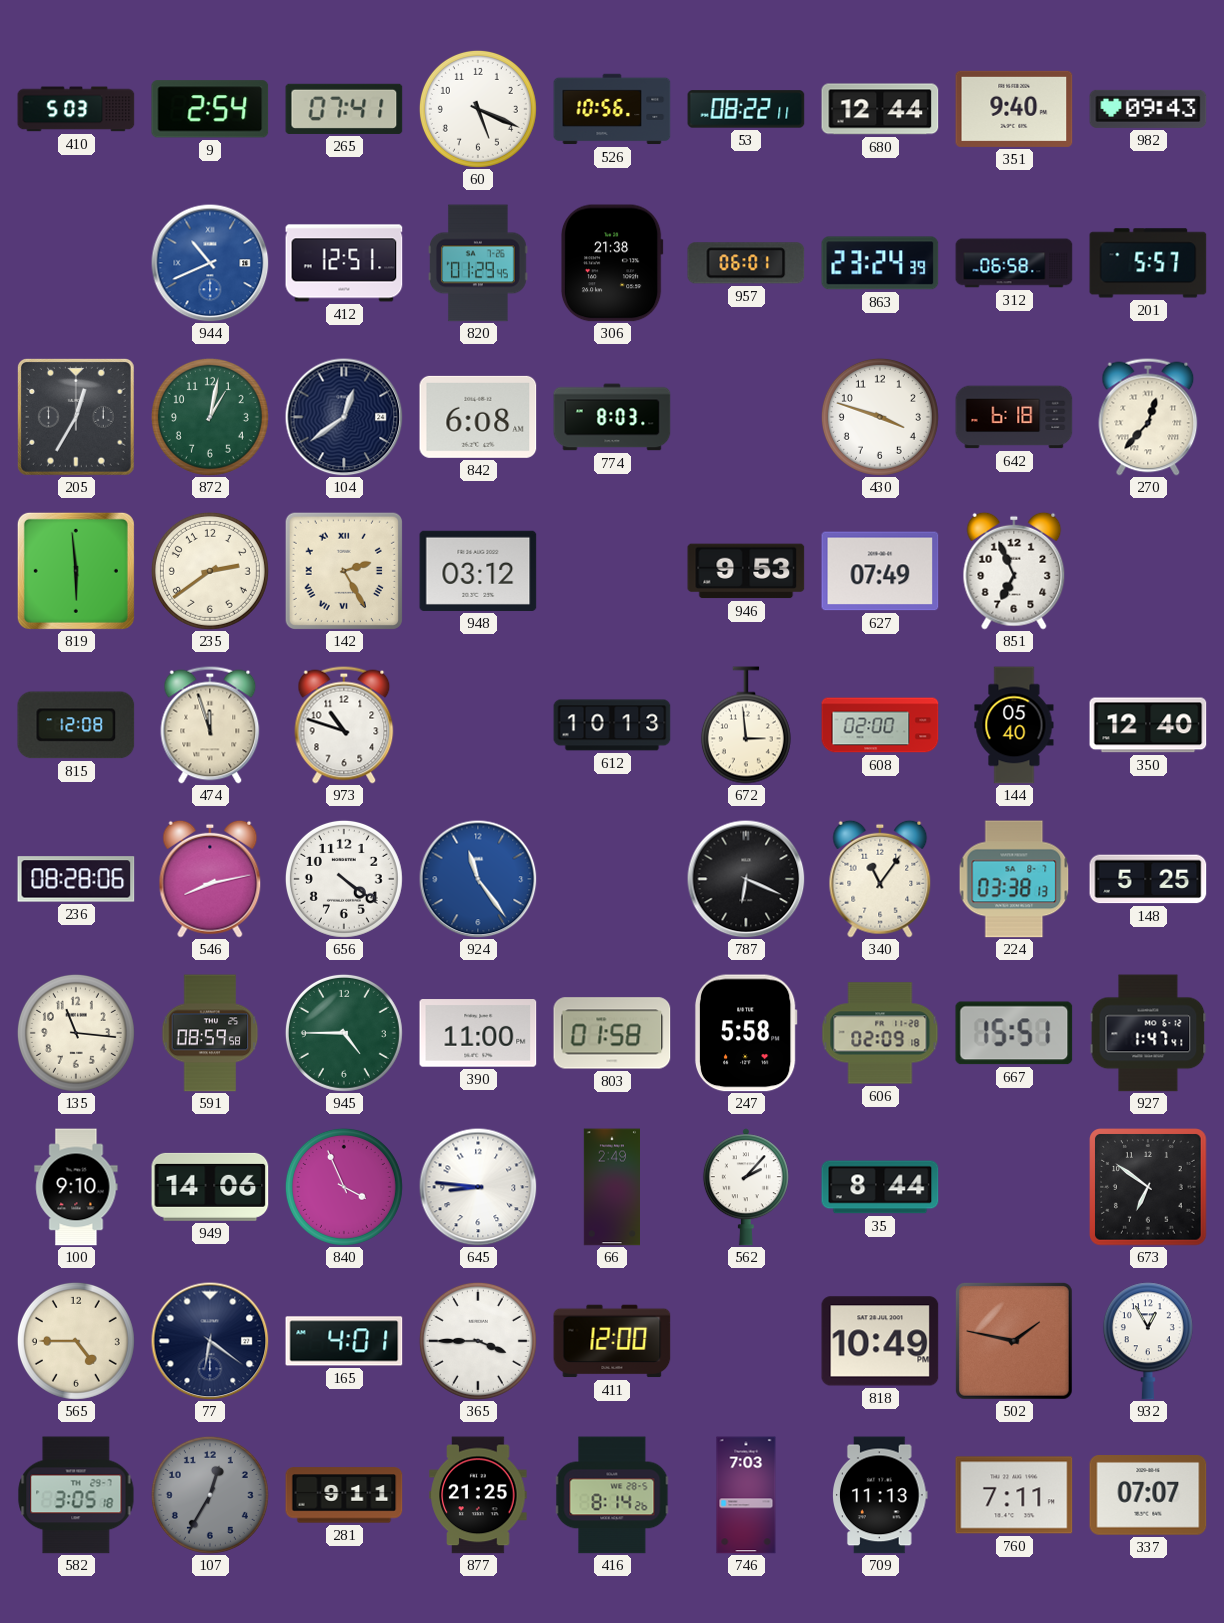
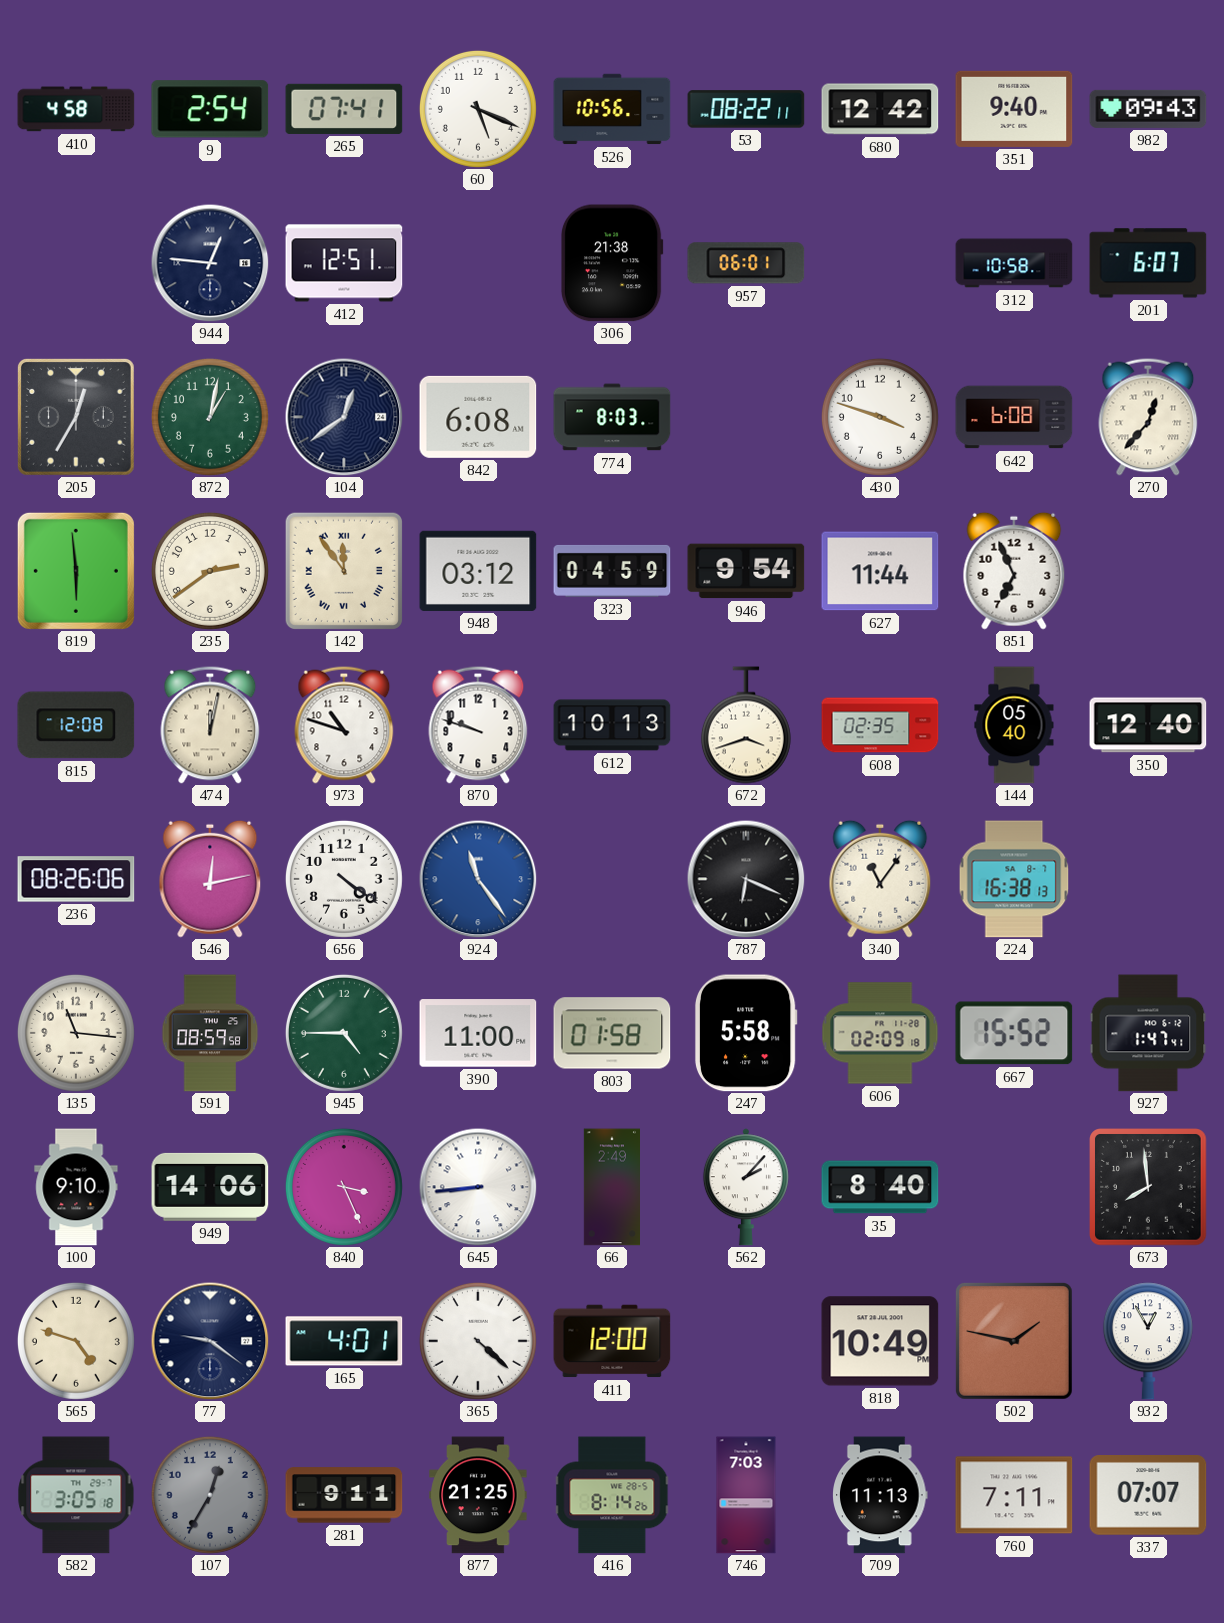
410: 5:03 -> 4:58
680: 12:44 -> 12:42
944: 10:41 -> 12:46
944 dial: blue -> navy
820: 01:29 -> none
863: 23:24 -> none
312: 06:58 -> 10:58
201: 5:57 -> 6:07
642: 6:18 -> 6:08
142: 2:25 -> 11:54
323: none -> 04:59
946: 9:53 -> 9:54
627: 07:49 -> 11:44
474: 11:57 -> 12:02
870: none -> 9:48
672: 2:59 -> 3:42
608: 02:00 -> 02:35
236: 08:28 -> 08:26
546: 8:13 -> 12:13
224: 03:38 -> 16:38
148: 5:25 -> none
667: 15:51 -> 15:52
840: 3:56 -> 3:26
645: 8:46 -> 8:44
35: 8:44 -> 8:40
673: 6:51 -> 7:59
565: 4:45 -> 4:48
77: 6:21 -> 9:21
365: 3:45 -> 4:22
